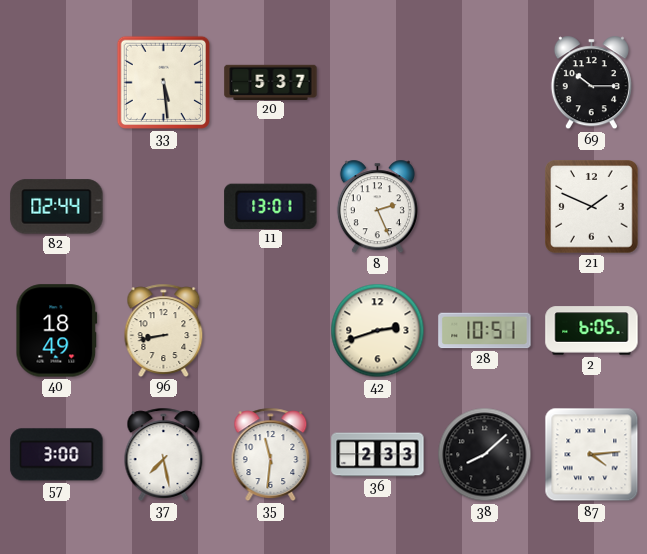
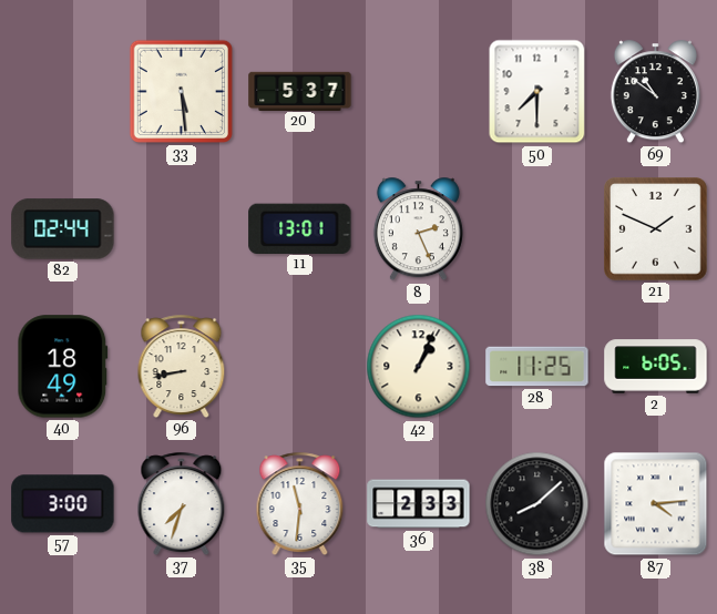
50: none -> 7:30
69: 10:15 -> 10:51
42: 2:42 -> 1:04
28: 10:51 -> 11:25
37: 7:28 -> 7:33
